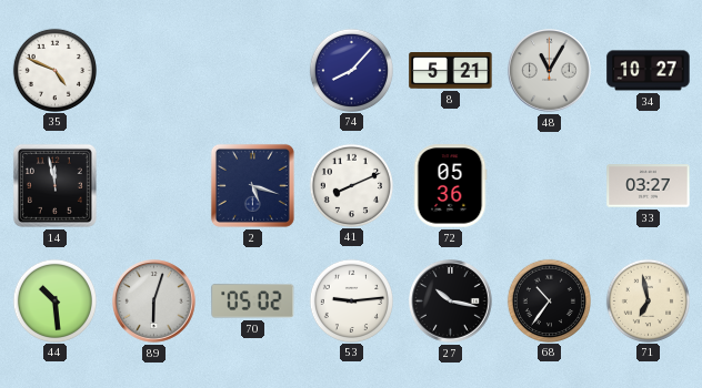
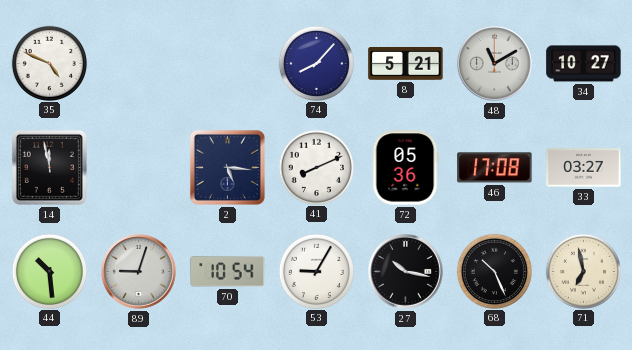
48: 11:05 -> 11:10
2: 5:18 -> 5:16
46: none -> 17:08
89: 6:03 -> 9:03
70: 05:02 -> 10:54
53: 9:14 -> 9:05
68: 10:36 -> 10:26
